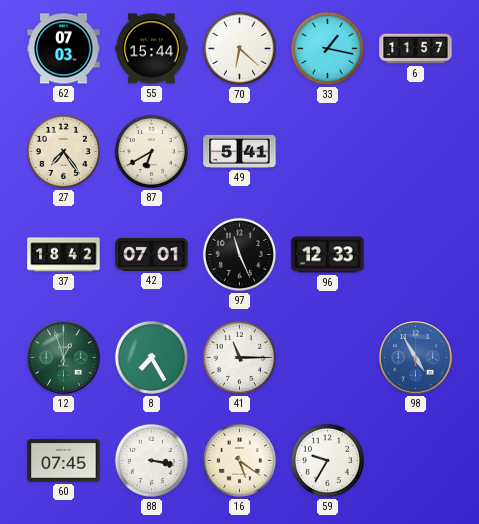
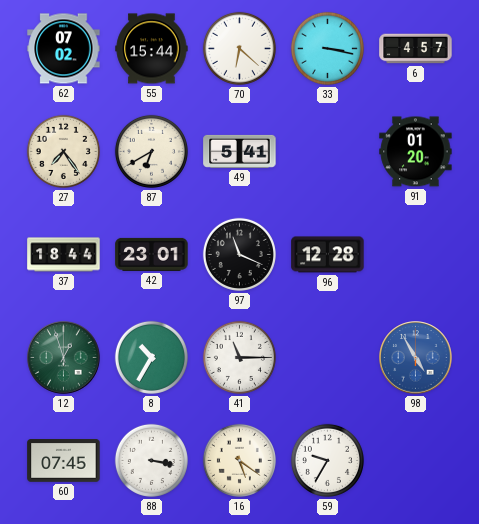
62: 07:03 -> 07:02
33: 1:17 -> 3:17
6: 11:57 -> 4:57
91: none -> 01:20
37: 18:42 -> 18:44
42: 07:01 -> 23:01
97: 11:26 -> 11:19
96: 12:33 -> 12:28
8: 7:25 -> 10:35
